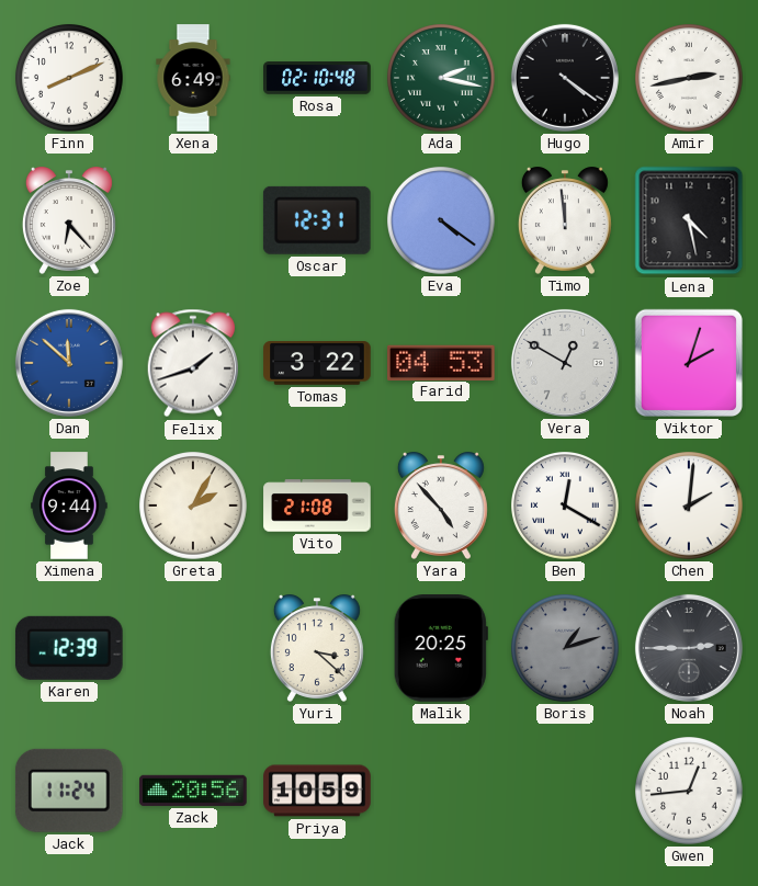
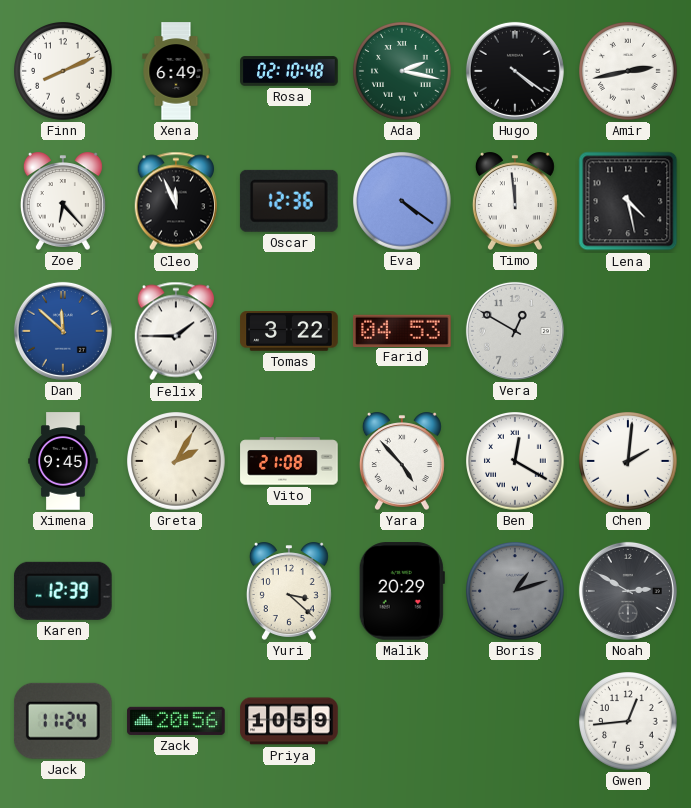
Cleo: none -> 11:56
Oscar: 12:31 -> 12:36
Felix: 1:42 -> 1:45
Viktor: 2:03 -> none
Ximena: 9:44 -> 9:45
Malik: 20:25 -> 20:29
Noah: 2:45 -> 2:50
